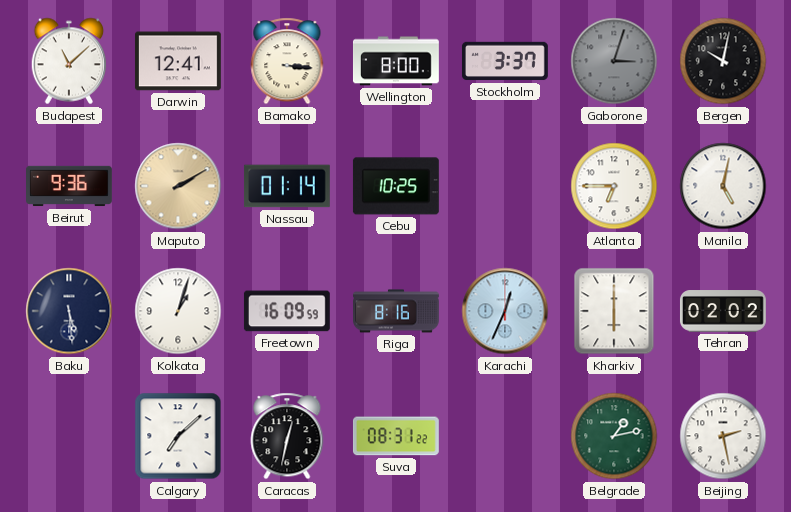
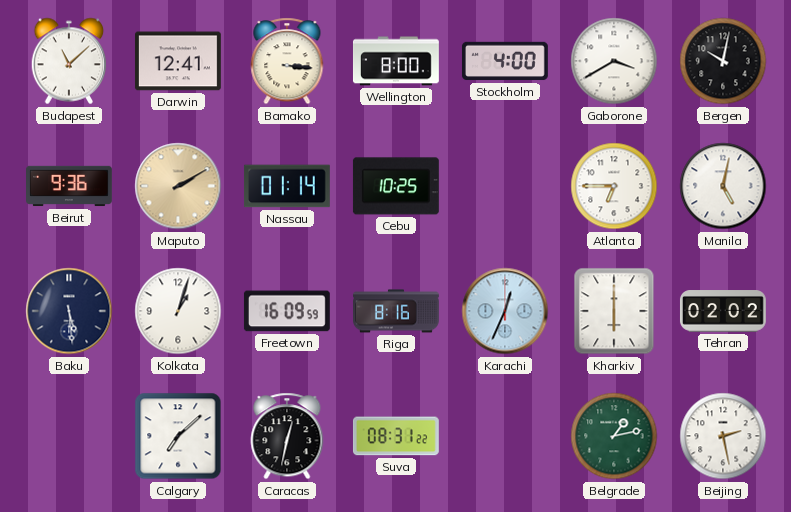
Stockholm: 3:37 -> 4:00
Gaborone: 3:03 -> 3:40
Gaborone dial: grey -> white
